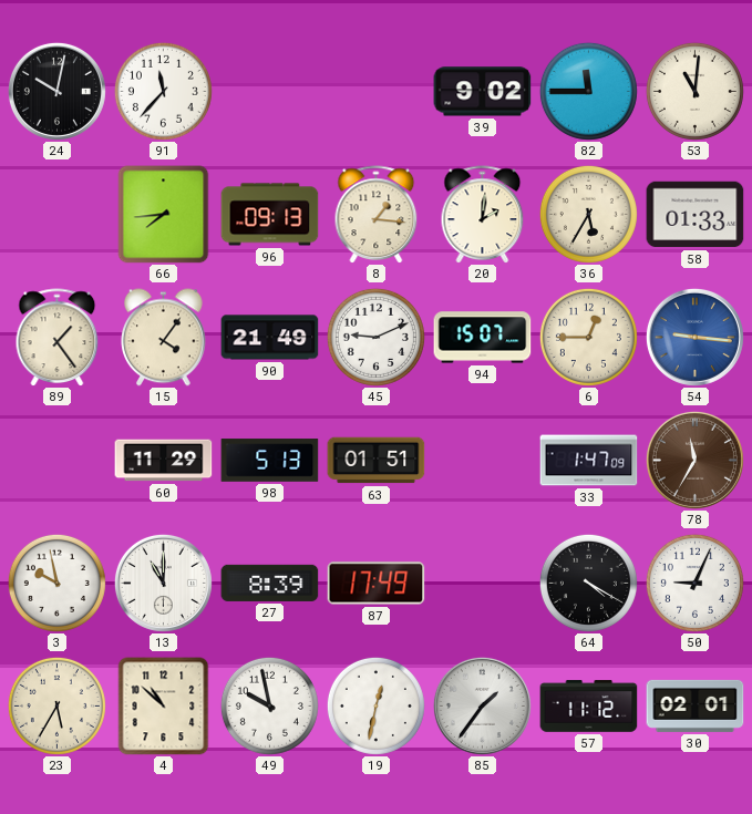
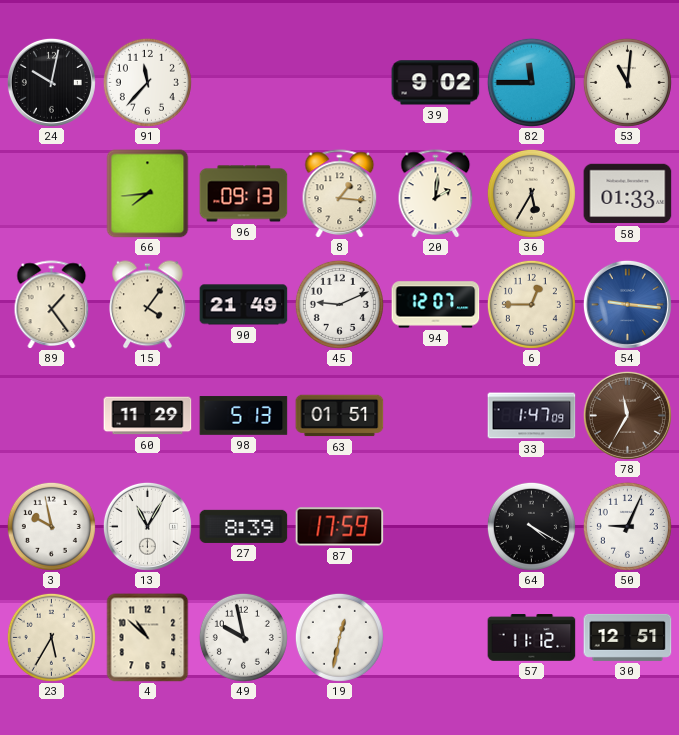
94: 15:07 -> 12:07
13: 11:00 -> 11:05
87: 17:49 -> 17:59
85: 1:36 -> none
30: 02:01 -> 12:51
